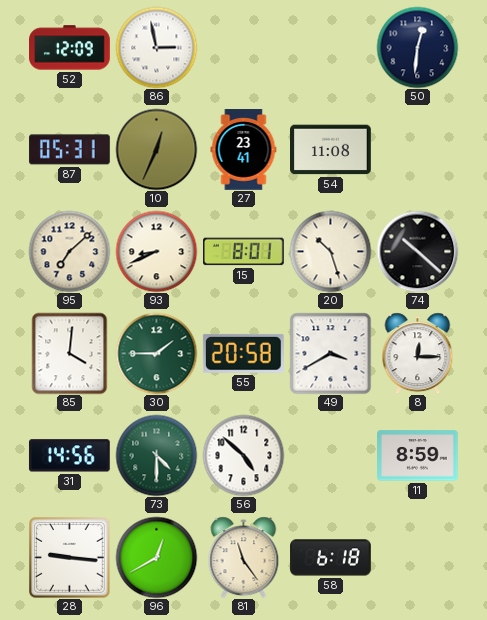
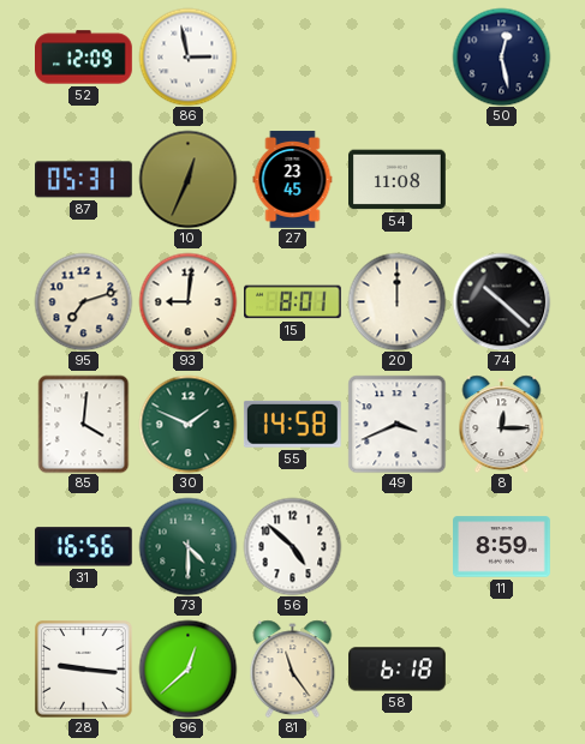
50: 12:31 -> 12:28
27: 23:41 -> 23:45
95: 7:08 -> 7:12
93: 8:41 -> 9:01
20: 10:27 -> 12:00
30: 1:45 -> 1:49
55: 20:58 -> 14:58
49: 3:40 -> 3:41
31: 14:56 -> 16:56
96: 12:40 -> 12:38
